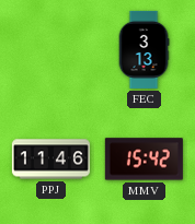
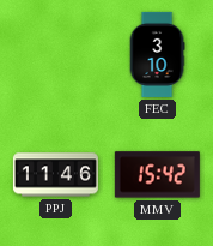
FEC: 3:13 -> 3:10
